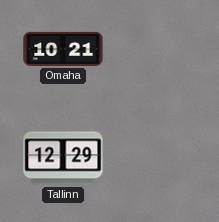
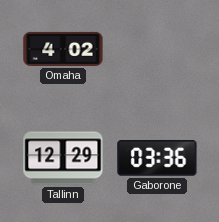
Omaha: 10:21 -> 4:02
Gaborone: none -> 03:36
